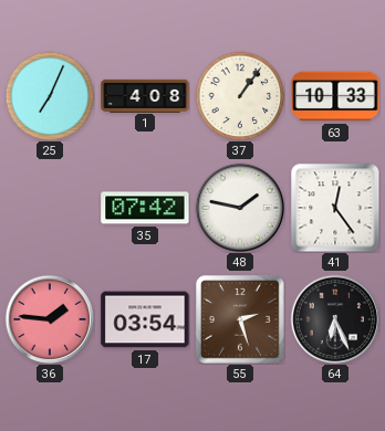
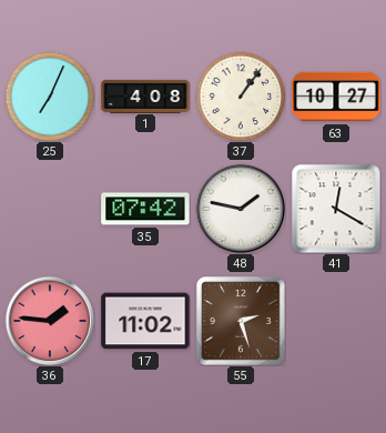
63: 10:33 -> 10:27
41: 12:24 -> 12:20
17: 03:54 -> 11:02
64: 6:26 -> none
